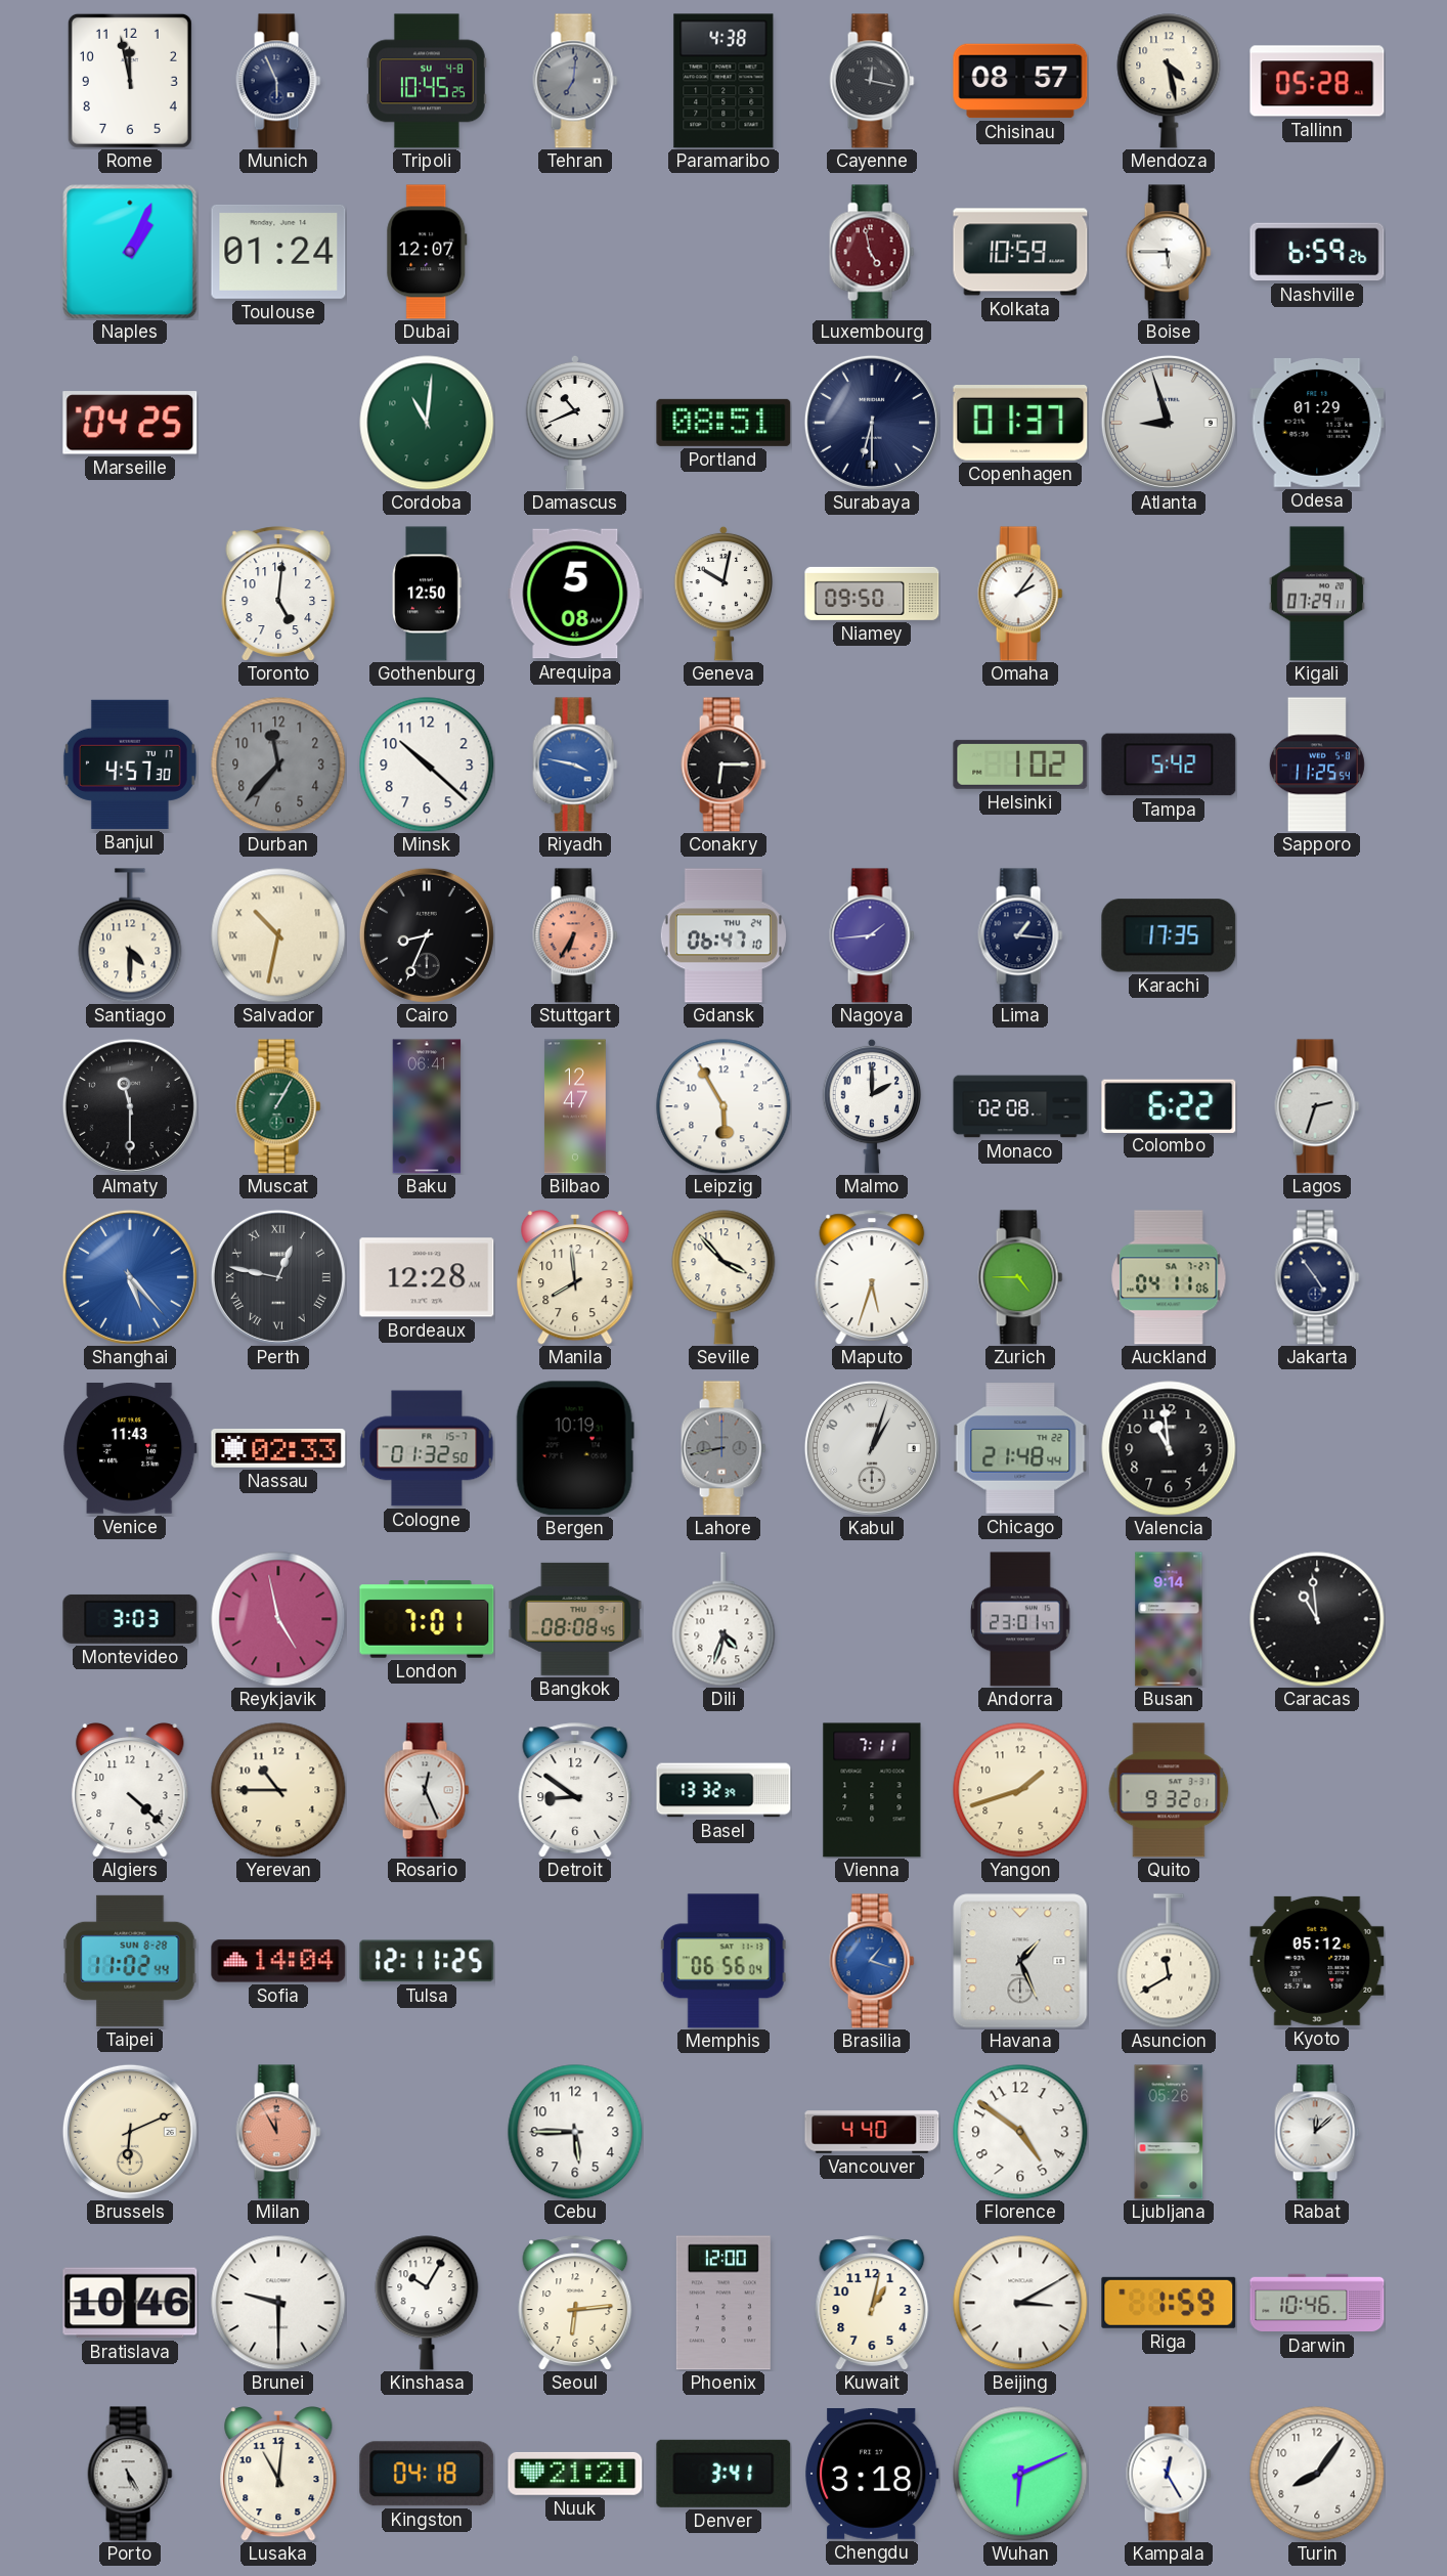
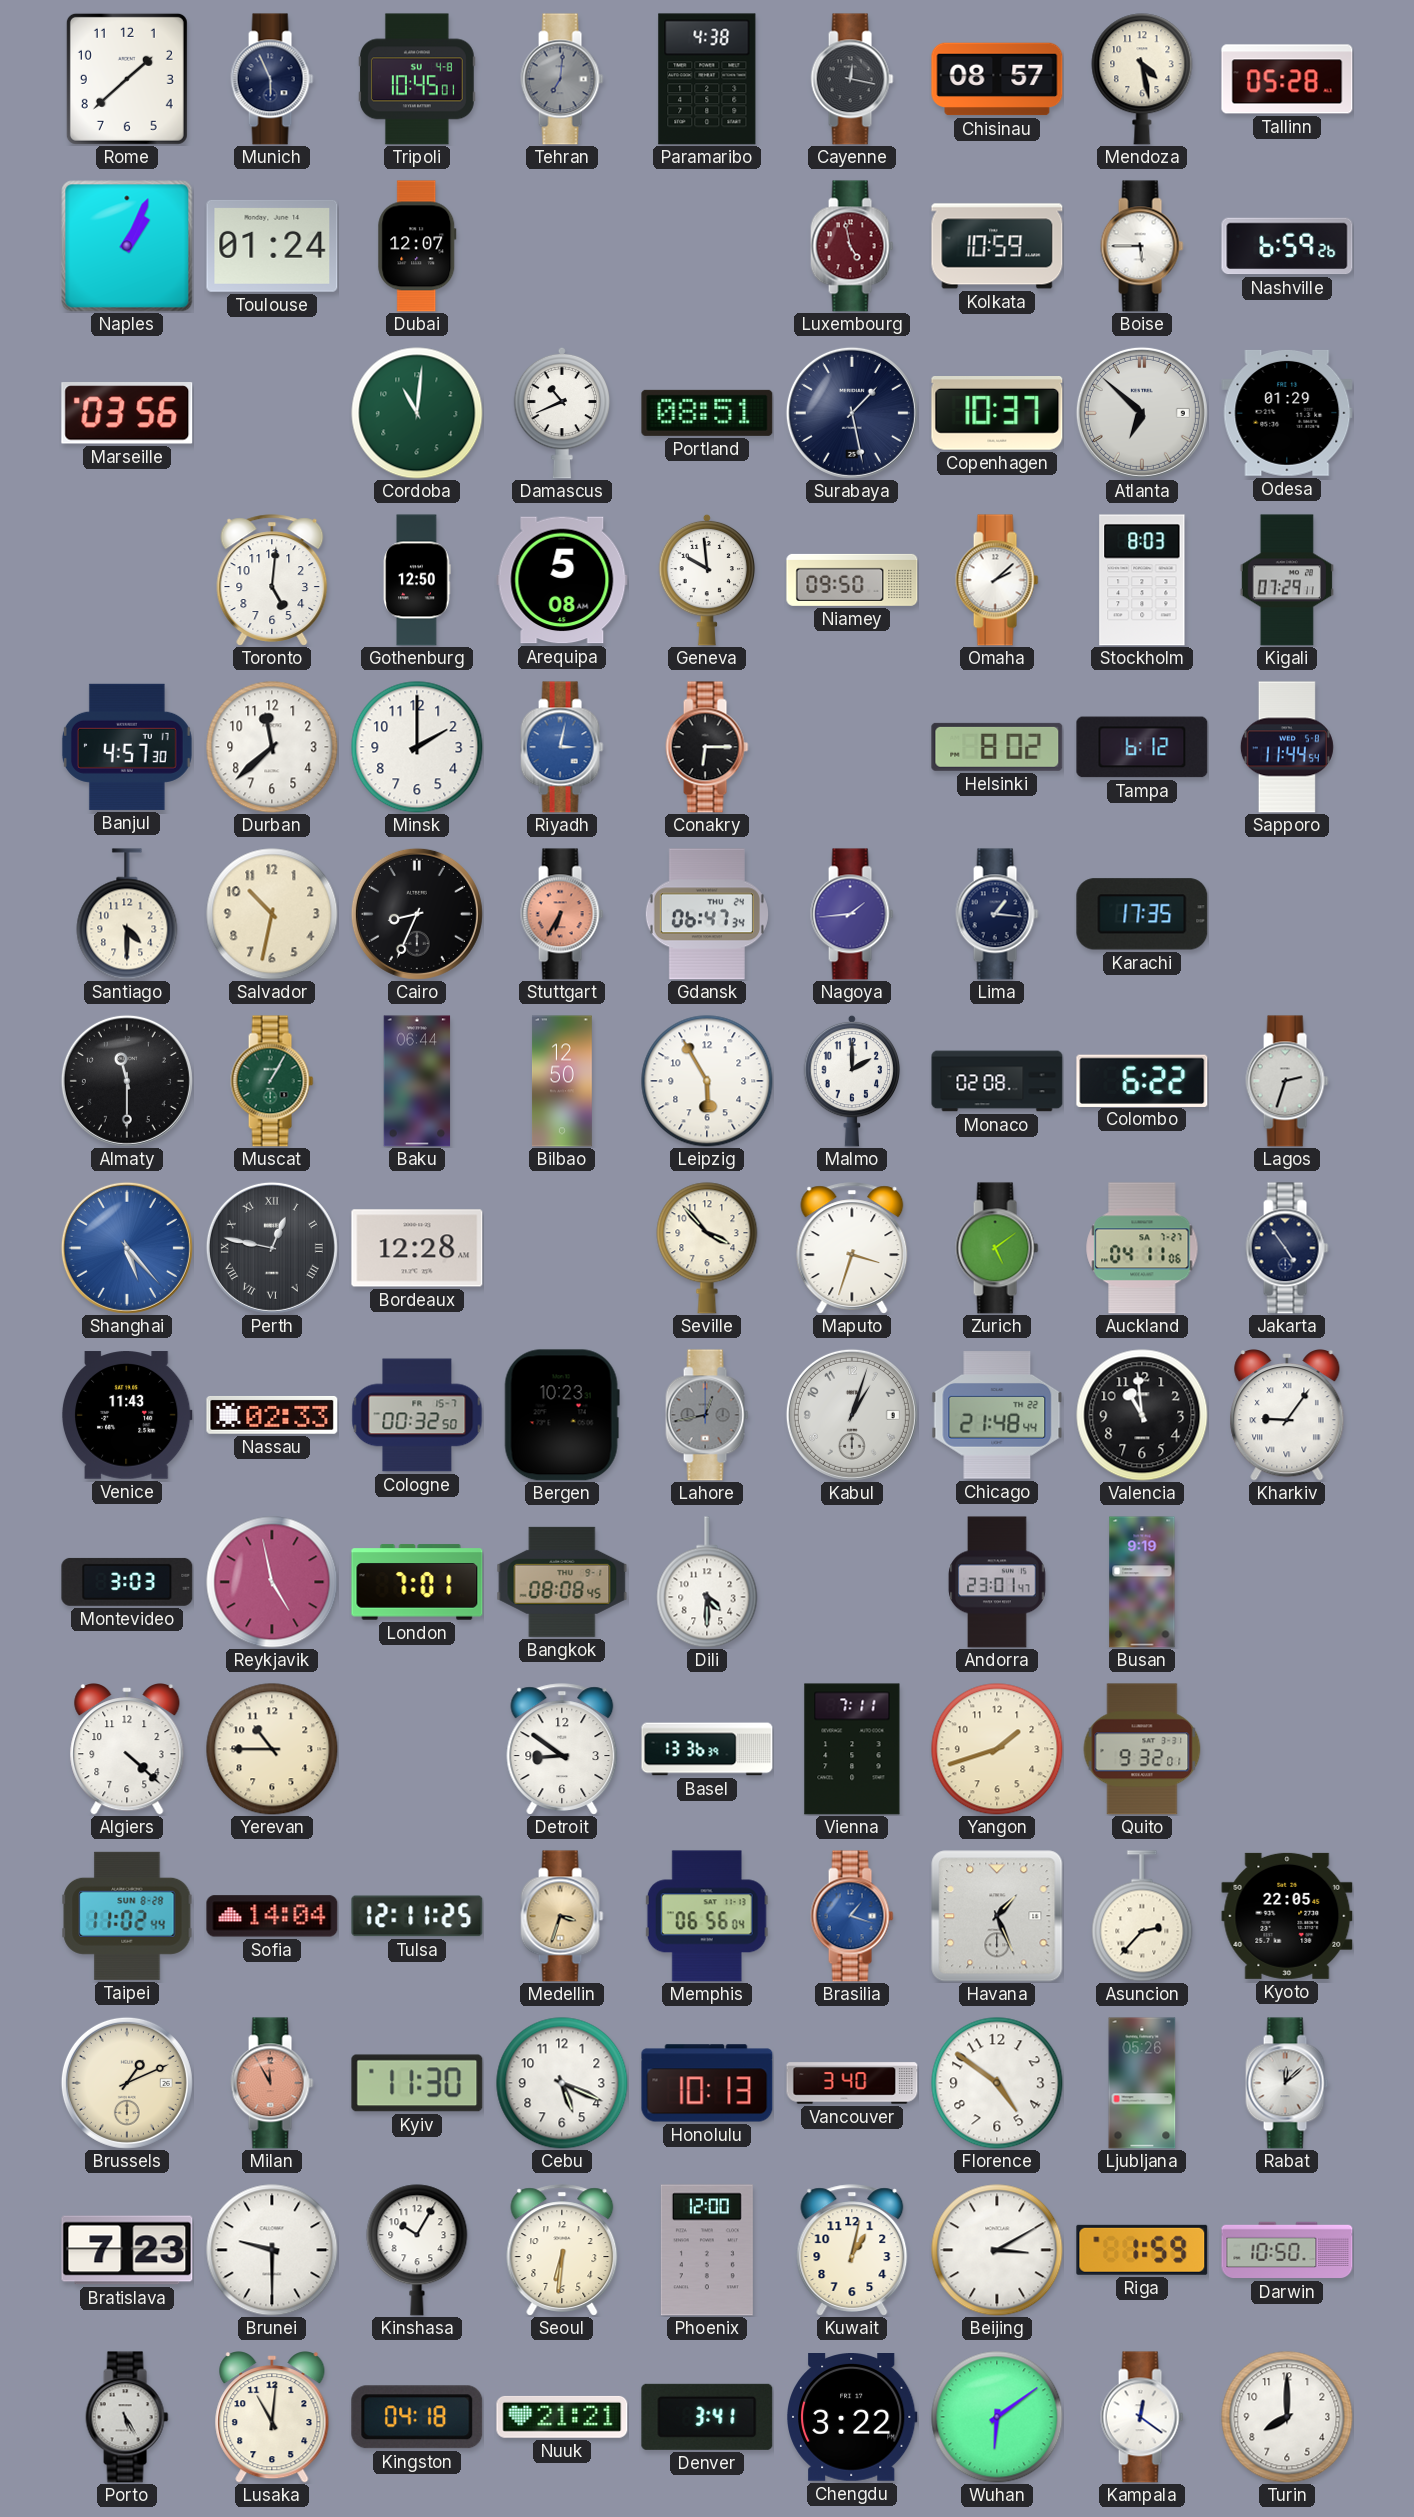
Rome: 11:58 -> 1:38
Tripoli: 10:45:25 -> 10:45:01
Marseille: 04:25 -> 03:56
Surabaya: 6:30 -> 1:28
Copenhagen: 01:37 -> 10:37
Atlanta: 8:57 -> 6:52
Geneva: 10:02 -> 9:59
Omaha: 2:06 -> 2:08
Stockholm: none -> 8:03
Durban: 11:37 -> 11:38
Durban dial: grey -> white
Minsk: 10:22 -> 2:00
Riyadh: 3:47 -> 3:02
Helsinki: 1:02 -> 8:02
Tampa: 5:42 -> 6:12
Sapporo: 11:25 -> 11:44
Salvador numerals: Roman -> Arabic
Gdansk: 06:47:10 -> 06:47:34
Baku: 06:41 -> 06:44
Bilbao: 12:47 -> 12:50
Manila: 7:59 -> none
Maputo: 5:33 -> 3:33
Zurich: 4:45 -> 5:09
Cologne: 01:32 -> 00:32
Bergen: 10:19 -> 10:23
Lahore: 8:43 -> 12:43
Kharkiv: none -> 9:06
Dili: 4:33 -> 4:30
Busan: 9:14 -> 9:19
Caracas: 10:59 -> none
Rosario: 12:26 -> none
Basel: 13:32 -> 13:36
Medellin: none -> 3:33
Asuncion: 11:40 -> 2:37
Kyoto: 05:12 -> 22:05
Brussels: 6:11 -> 1:11
Kyiv: none -> 11:30
Cebu: 5:45 -> 5:19
Honolulu: none -> 10:13
Vancouver: 4:40 -> 3:40
Bratislava: 10:46 -> 7:23
Seoul: 6:14 -> 6:31
Darwin: 10:46 -> 10:50
Chengdu: 3:18 -> 3:22
Wuhan: 6:11 -> 6:09
Kampala: 12:25 -> 12:21
Turin: 8:06 -> 8:00
